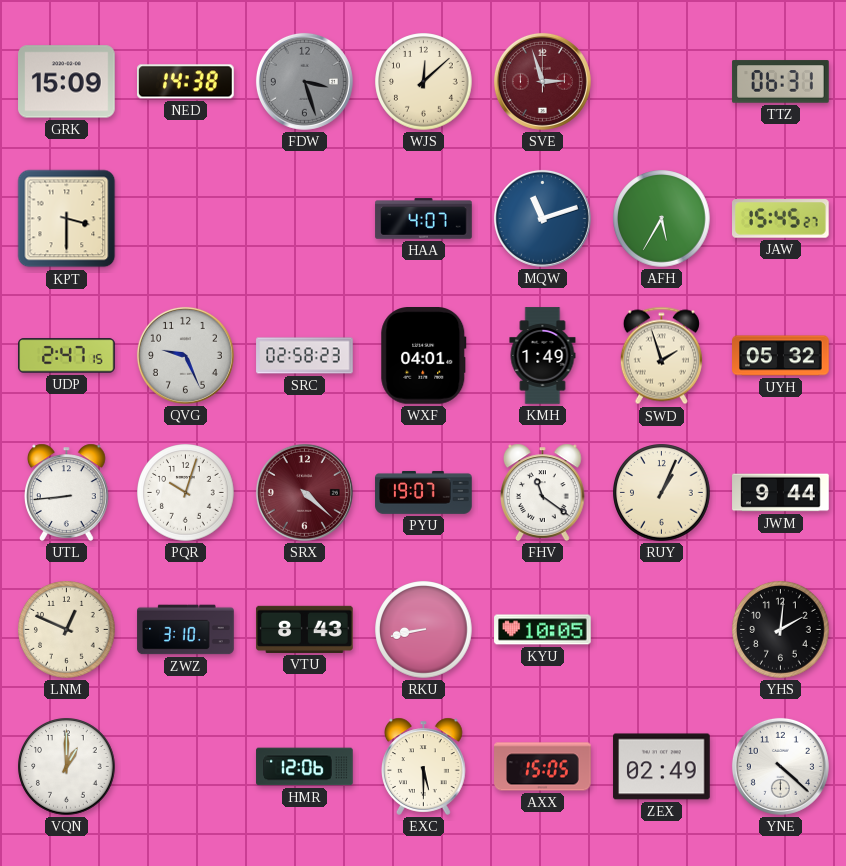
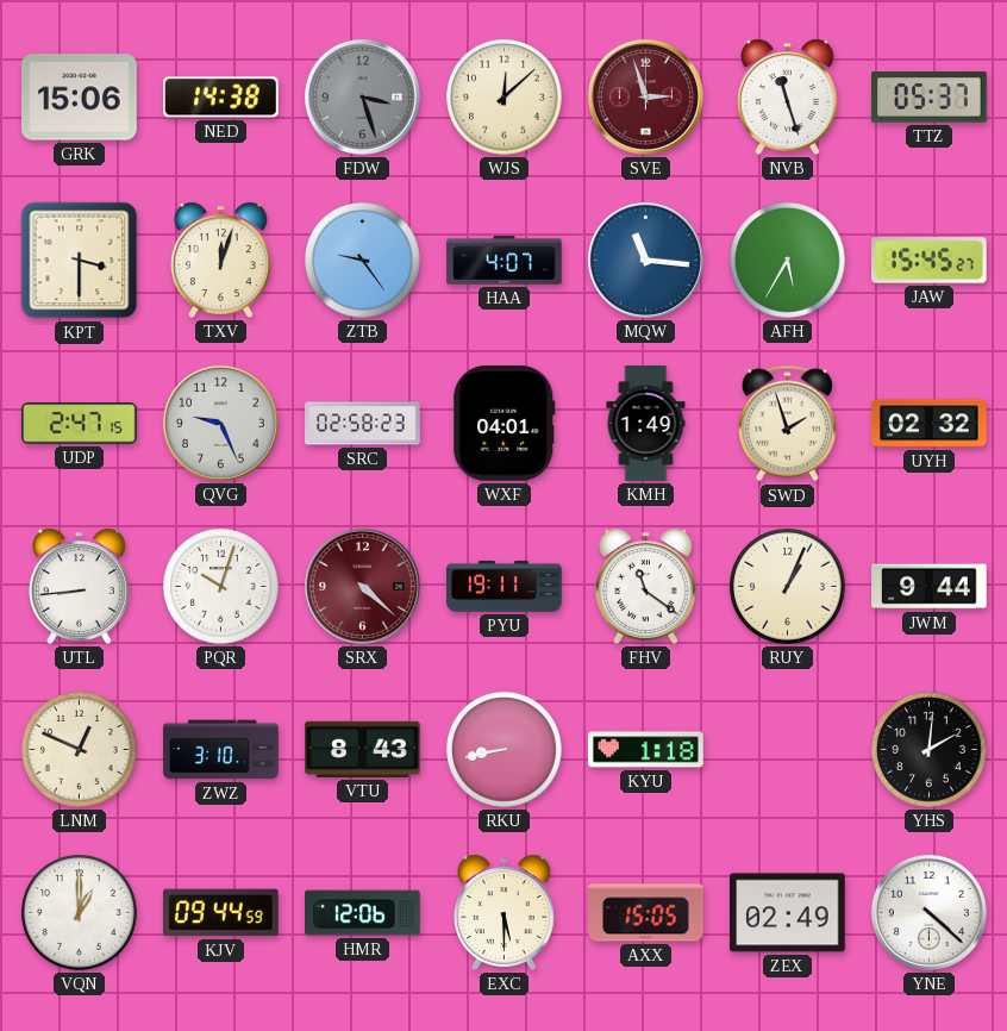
GRK: 15:09 -> 15:06
NVB: none -> 11:27
TTZ: 06:31 -> 05:37
TXV: none -> 12:03
ZTB: none -> 9:24
MQW: 11:12 -> 11:16
UYH: 05:32 -> 02:32
PYU: 19:07 -> 19:11
KYU: 10:05 -> 1:18
KJV: none -> 09:44
